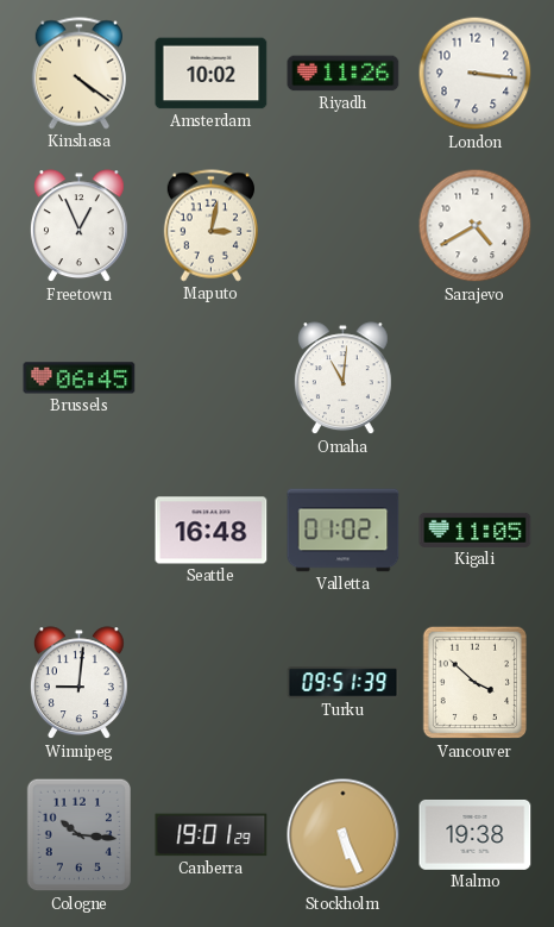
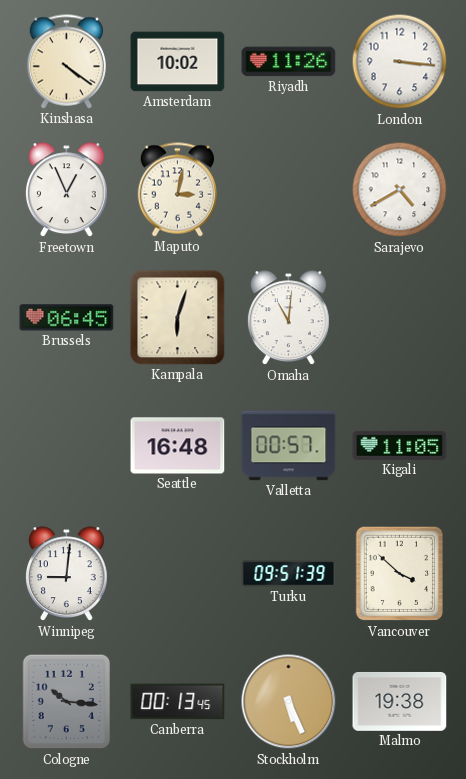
Kampala: none -> 6:03
Valletta: 01:02 -> 00:57
Canberra: 19:01 -> 00:13
